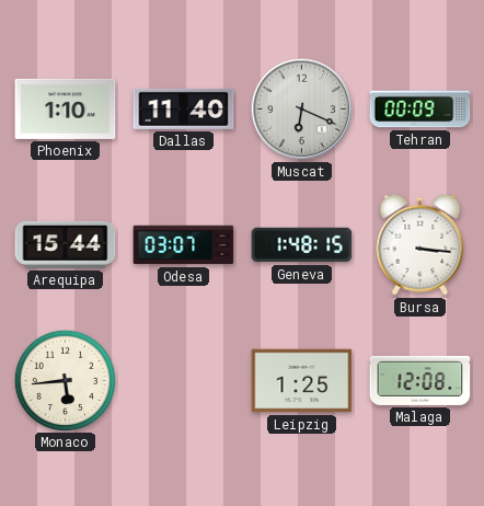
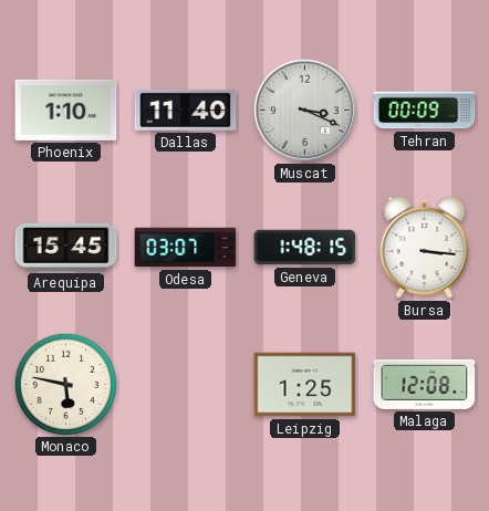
Muscat: 6:19 -> 3:19
Arequipa: 15:44 -> 15:45
Monaco: 5:44 -> 5:47
